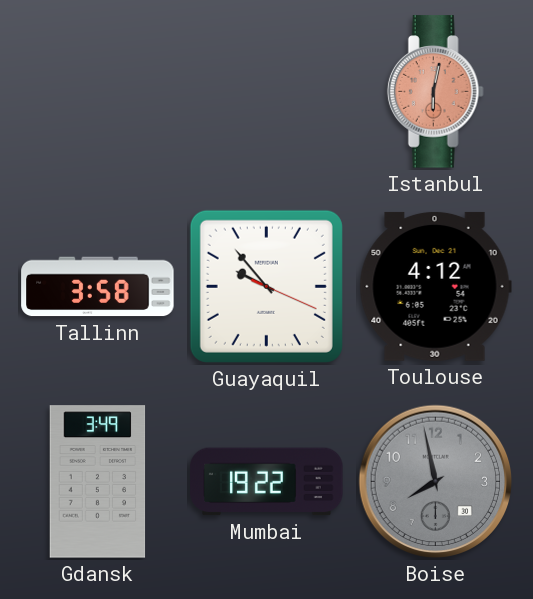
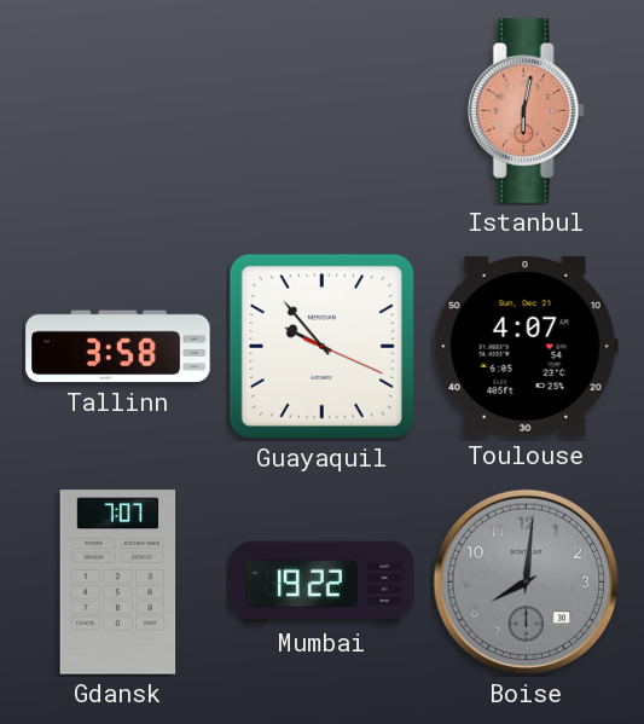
Toulouse: 4:12 -> 4:07
Gdansk: 3:49 -> 7:07
Boise: 7:58 -> 8:01
